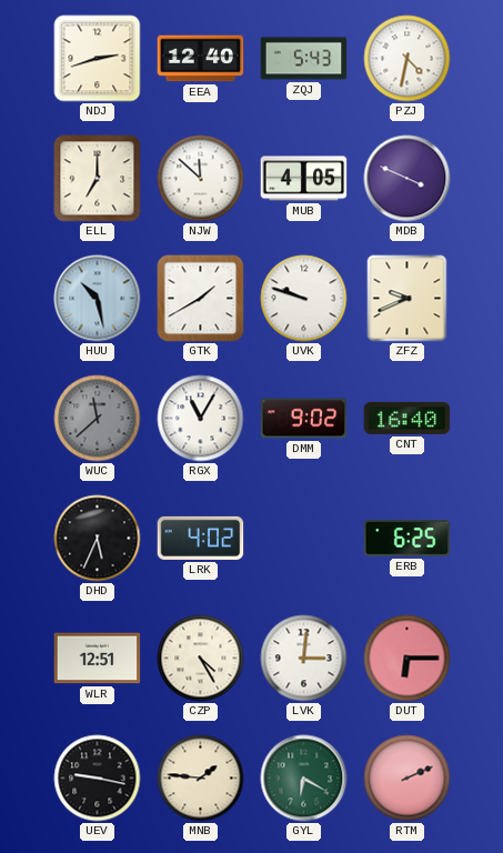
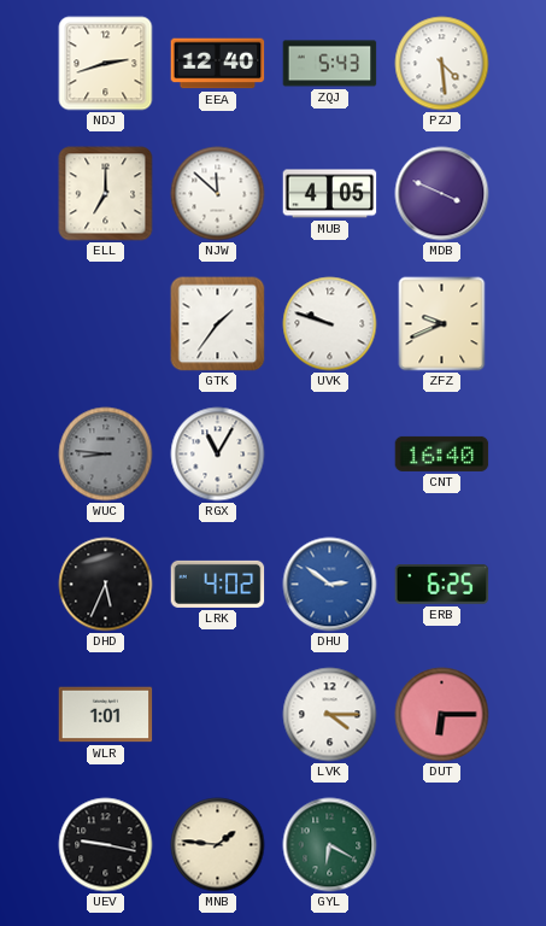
PZJ: 4:32 -> 4:29
HUU: 10:28 -> none
GTK: 1:40 -> 1:36
WUC: 11:38 -> 8:46
DMM: 9:02 -> none
DHU: none -> 2:51
WLR: 12:51 -> 1:01
CZP: 4:25 -> none
LVK: 3:01 -> 4:15
RTM: 2:11 -> none
